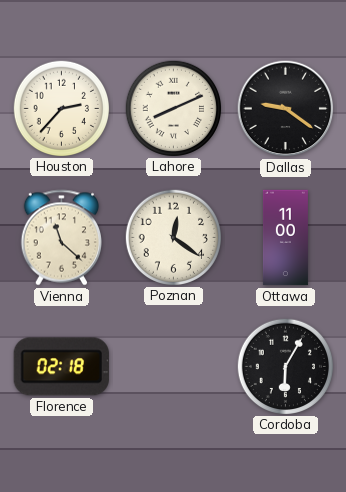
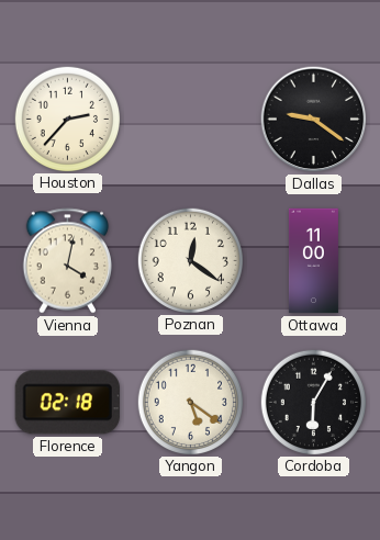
Lahore: 8:11 -> none
Vienna: 11:22 -> 4:02
Yangon: none -> 5:21
